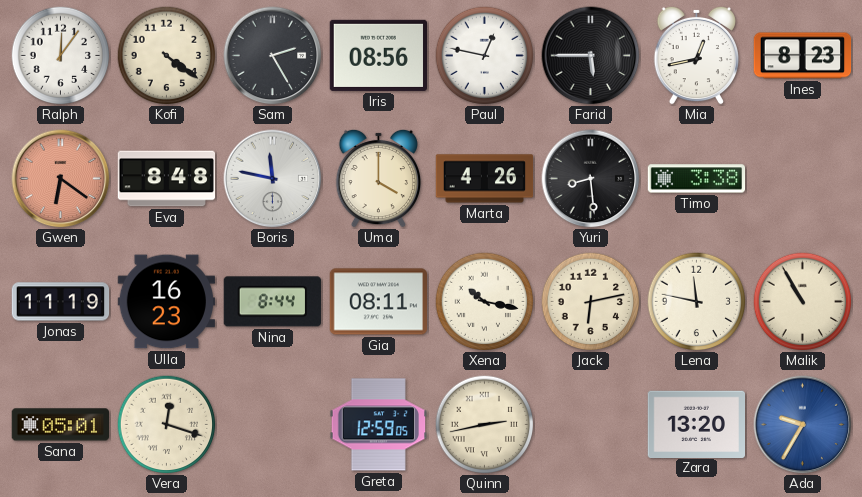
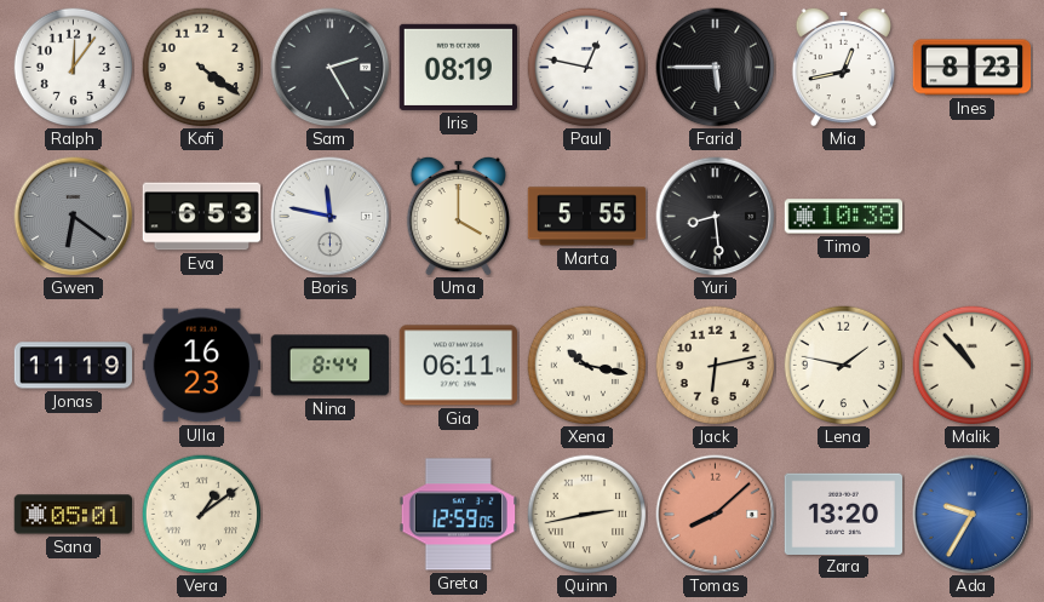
Iris: 08:56 -> 08:19
Gwen dial: salmon -> grey
Eva: 8:48 -> 6:53
Marta: 4:26 -> 5:55
Timo: 3:38 -> 10:38
Gia: 08:11 -> 06:11
Lena: 11:47 -> 1:47
Malik: 10:55 -> 10:53
Vera: 12:18 -> 1:09
Tomas: none -> 8:08
